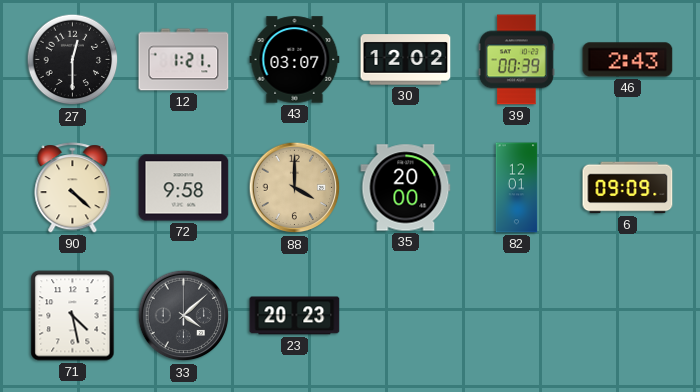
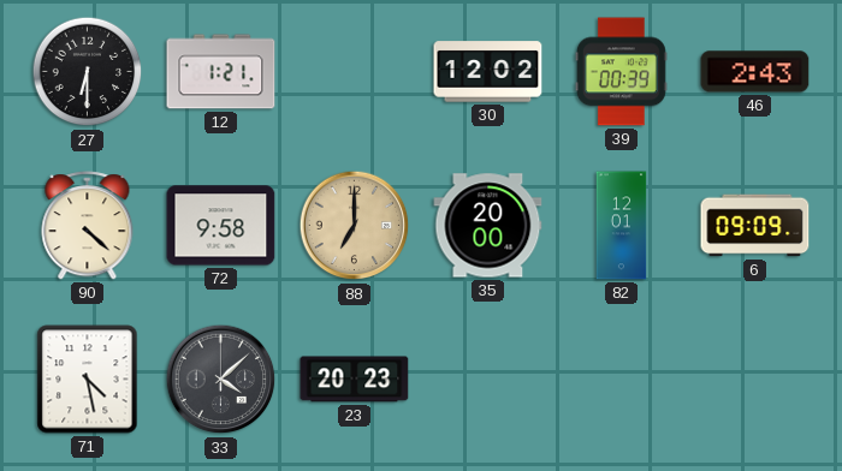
27: 12:30 -> 6:30
43: 03:07 -> none
88: 4:00 -> 7:00
